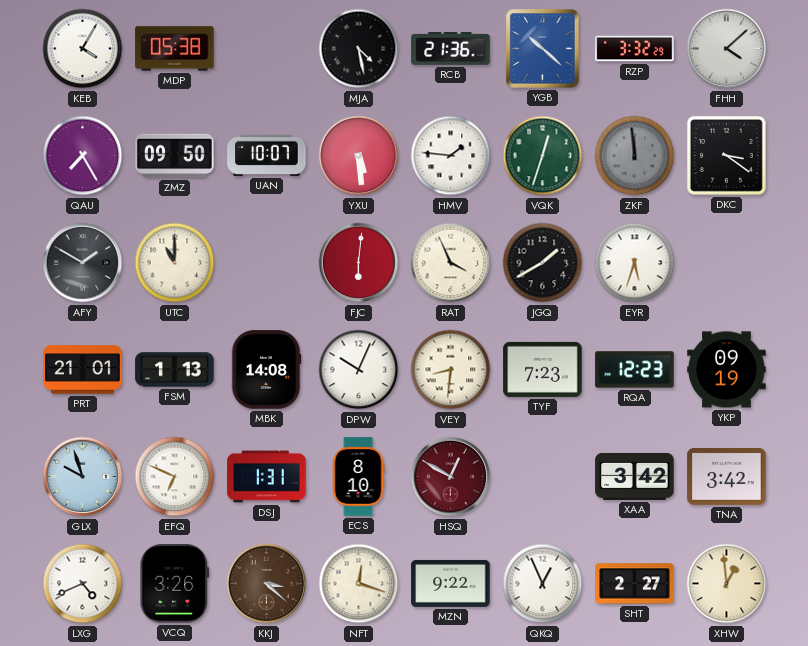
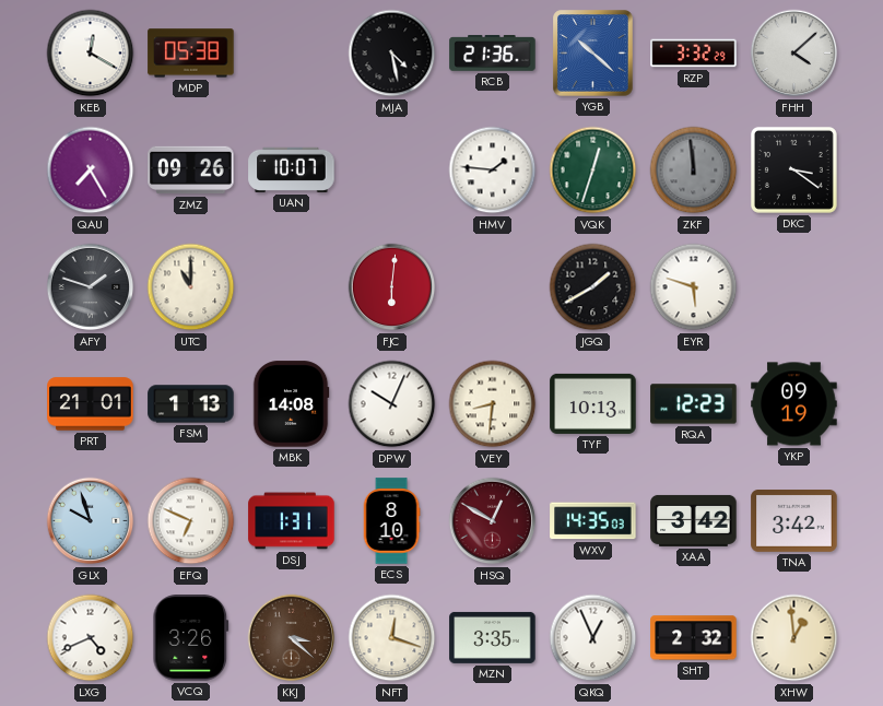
KEB: 4:05 -> 12:20
ZMZ: 09:50 -> 09:26
YXU: 5:29 -> none
AFY: 1:50 -> 1:48
RAT: 3:56 -> none
EYR: 5:33 -> 5:48
TYF: 7:23 -> 10:13
WXV: none -> 14:35
MZN: 9:22 -> 3:35
SHT: 2:27 -> 2:32
